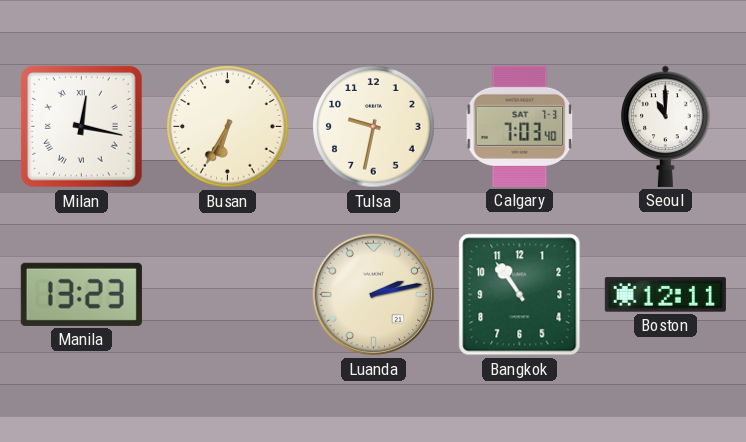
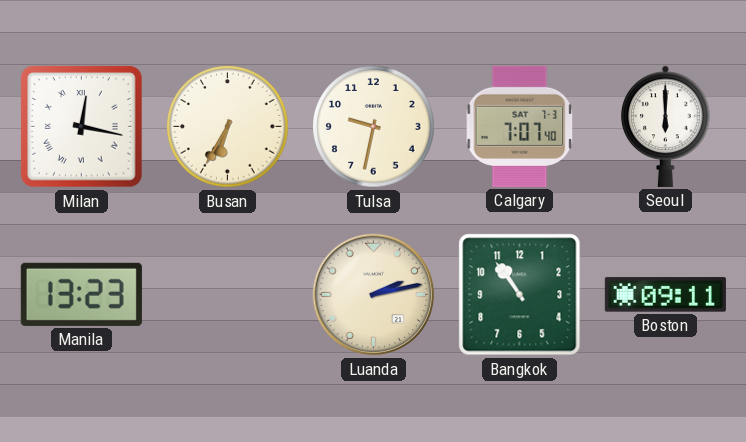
Calgary: 7:03 -> 7:07
Seoul: 11:00 -> 6:00
Boston: 12:11 -> 09:11
